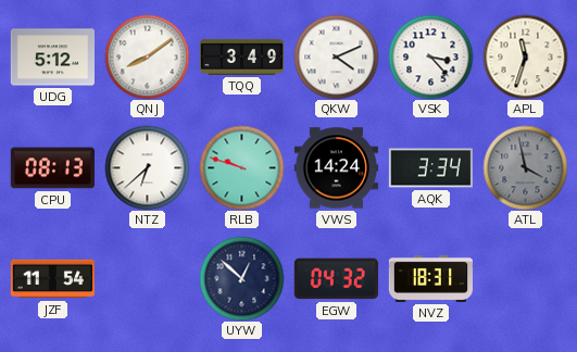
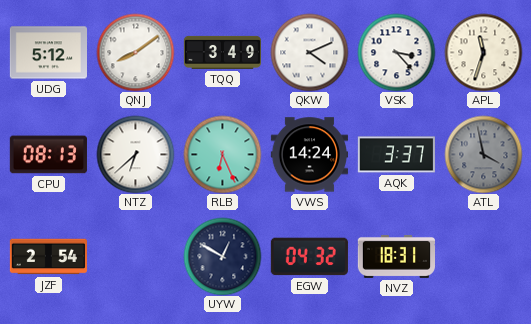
RLB: 9:48 -> 6:26
AQK: 3:34 -> 3:37
JZF: 11:54 -> 2:54
UYW: 12:52 -> 12:50
